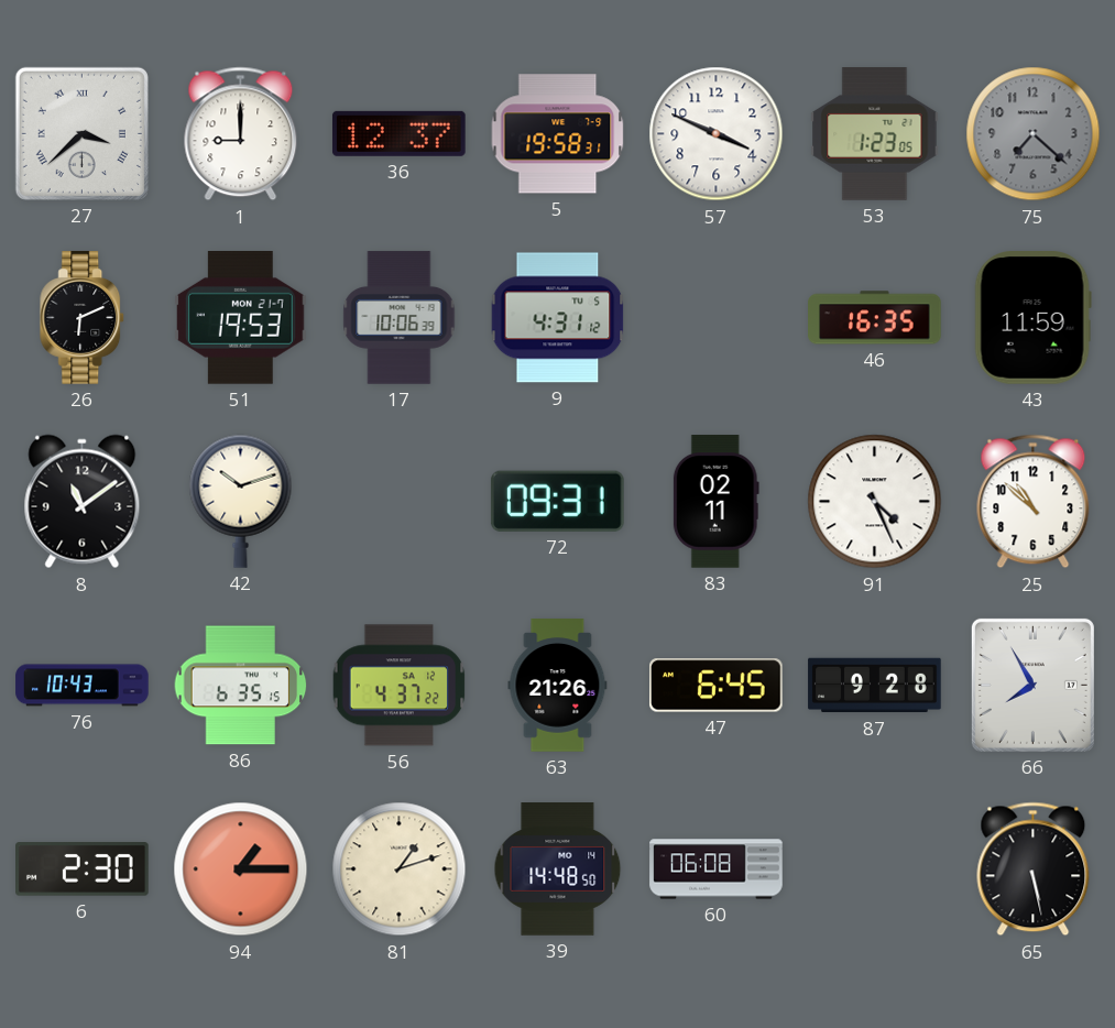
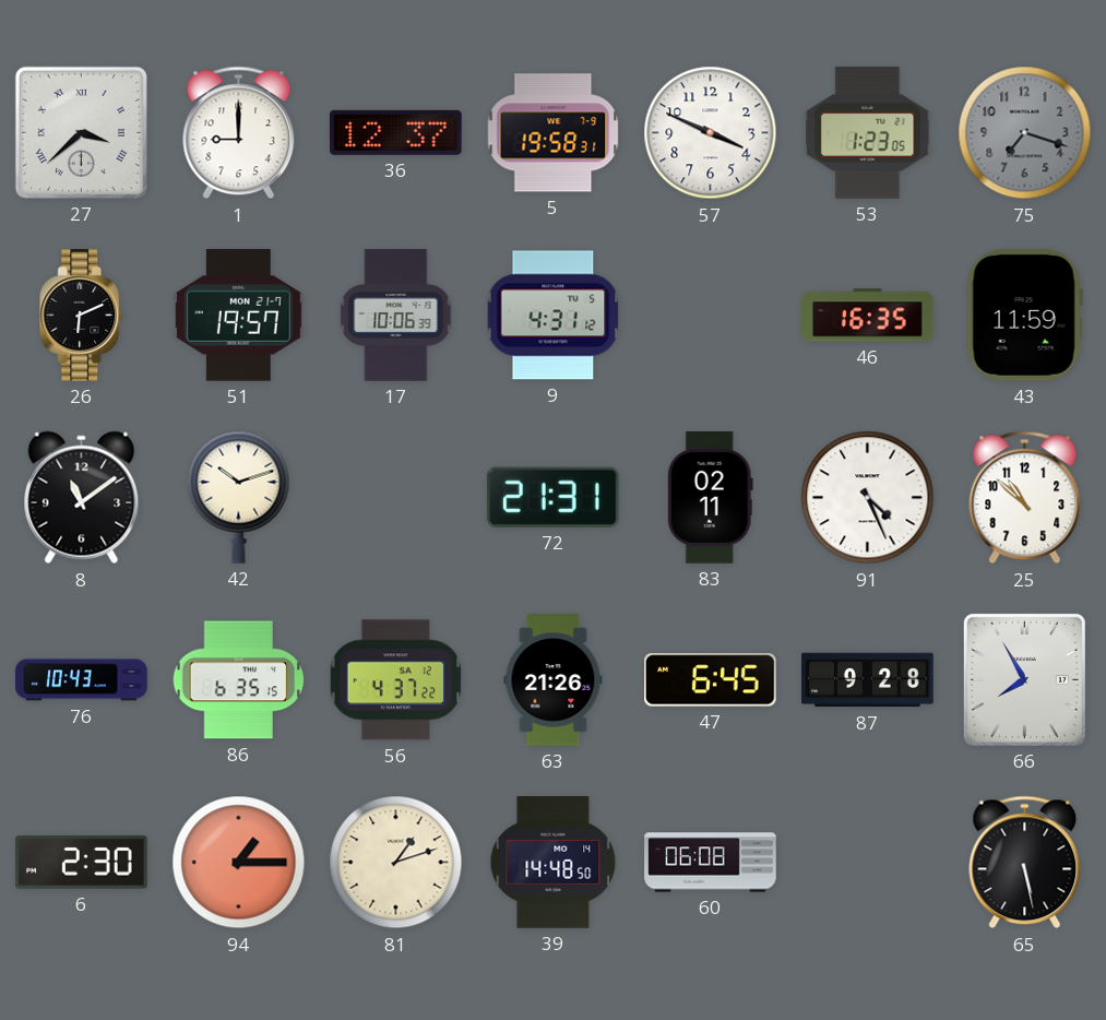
75: 7:22 -> 7:18
51: 19:53 -> 19:57
72: 09:31 -> 21:31
